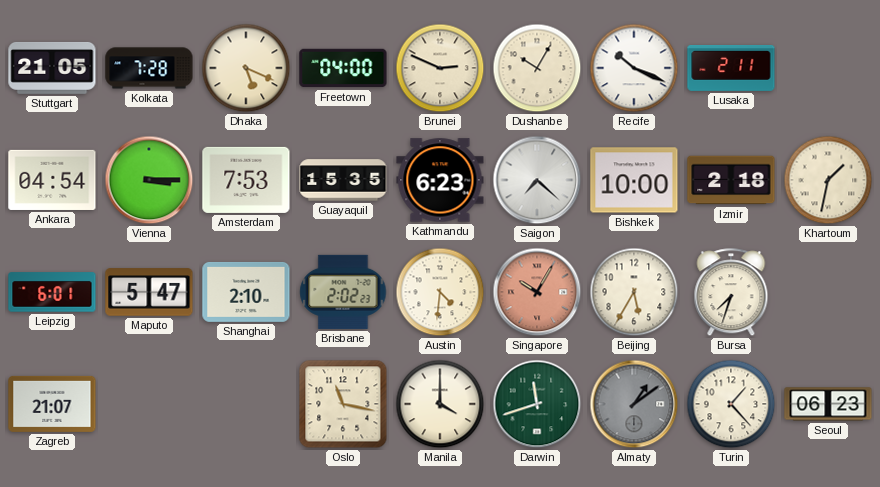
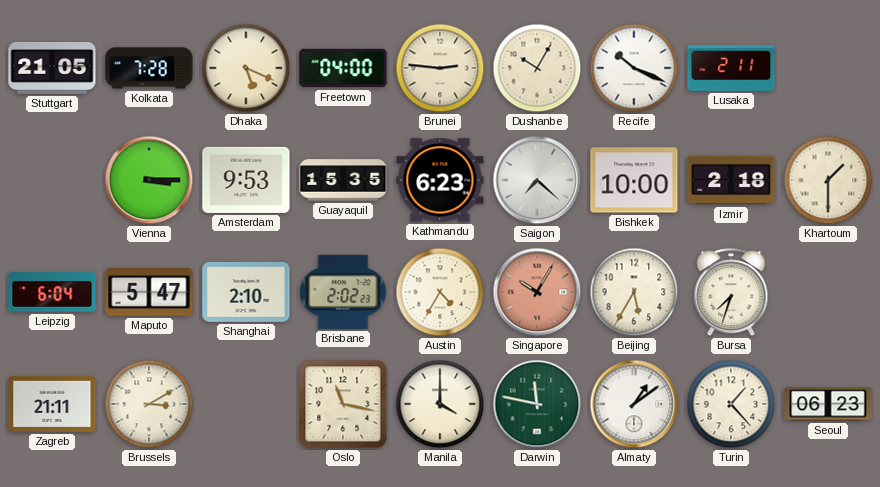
Brunei: 2:49 -> 2:46
Ankara: 04:54 -> none
Amsterdam: 7:53 -> 9:53
Khartoum: 1:32 -> 1:30
Leipzig: 6:01 -> 6:04
Austin: 4:31 -> 4:35
Zagreb: 21:07 -> 21:11
Brussels: none -> 3:10
Darwin: 11:42 -> 11:47
Almaty dial: grey -> white
